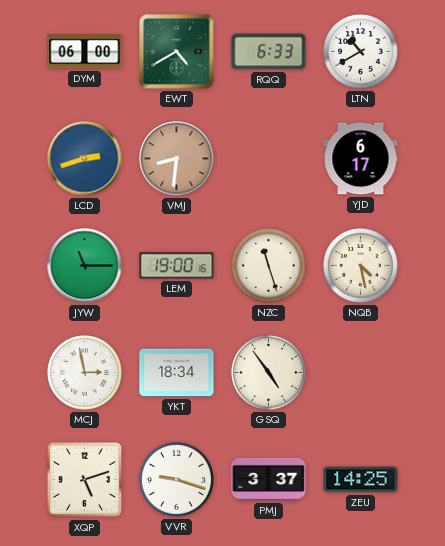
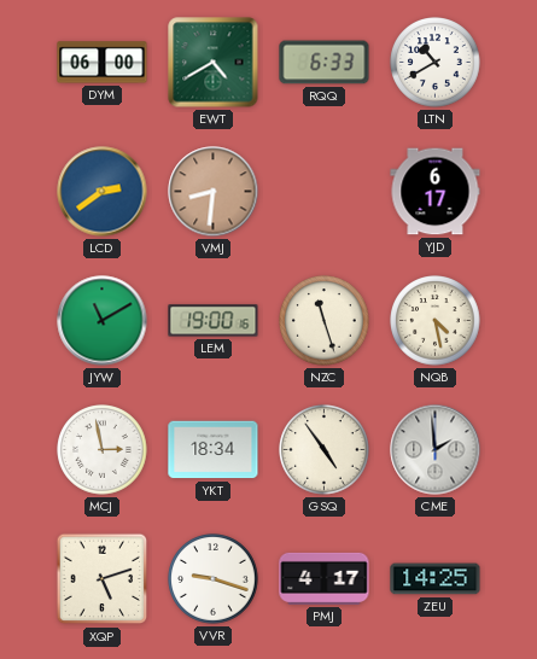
LCD: 2:42 -> 2:39
JYW: 11:15 -> 11:10
CME: none -> 1:59
PMJ: 3:37 -> 4:17
